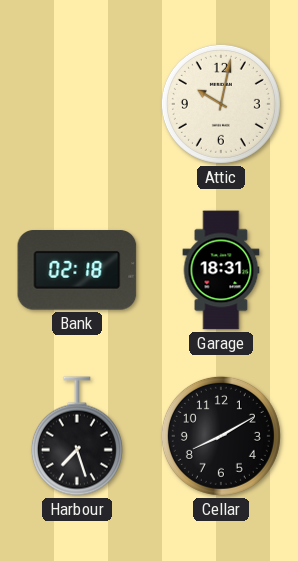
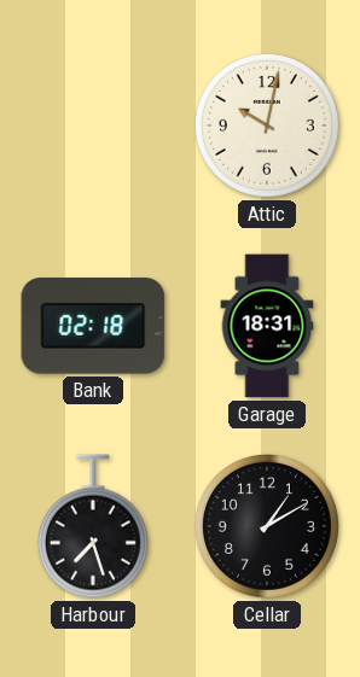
Cellar: 8:10 -> 1:10
